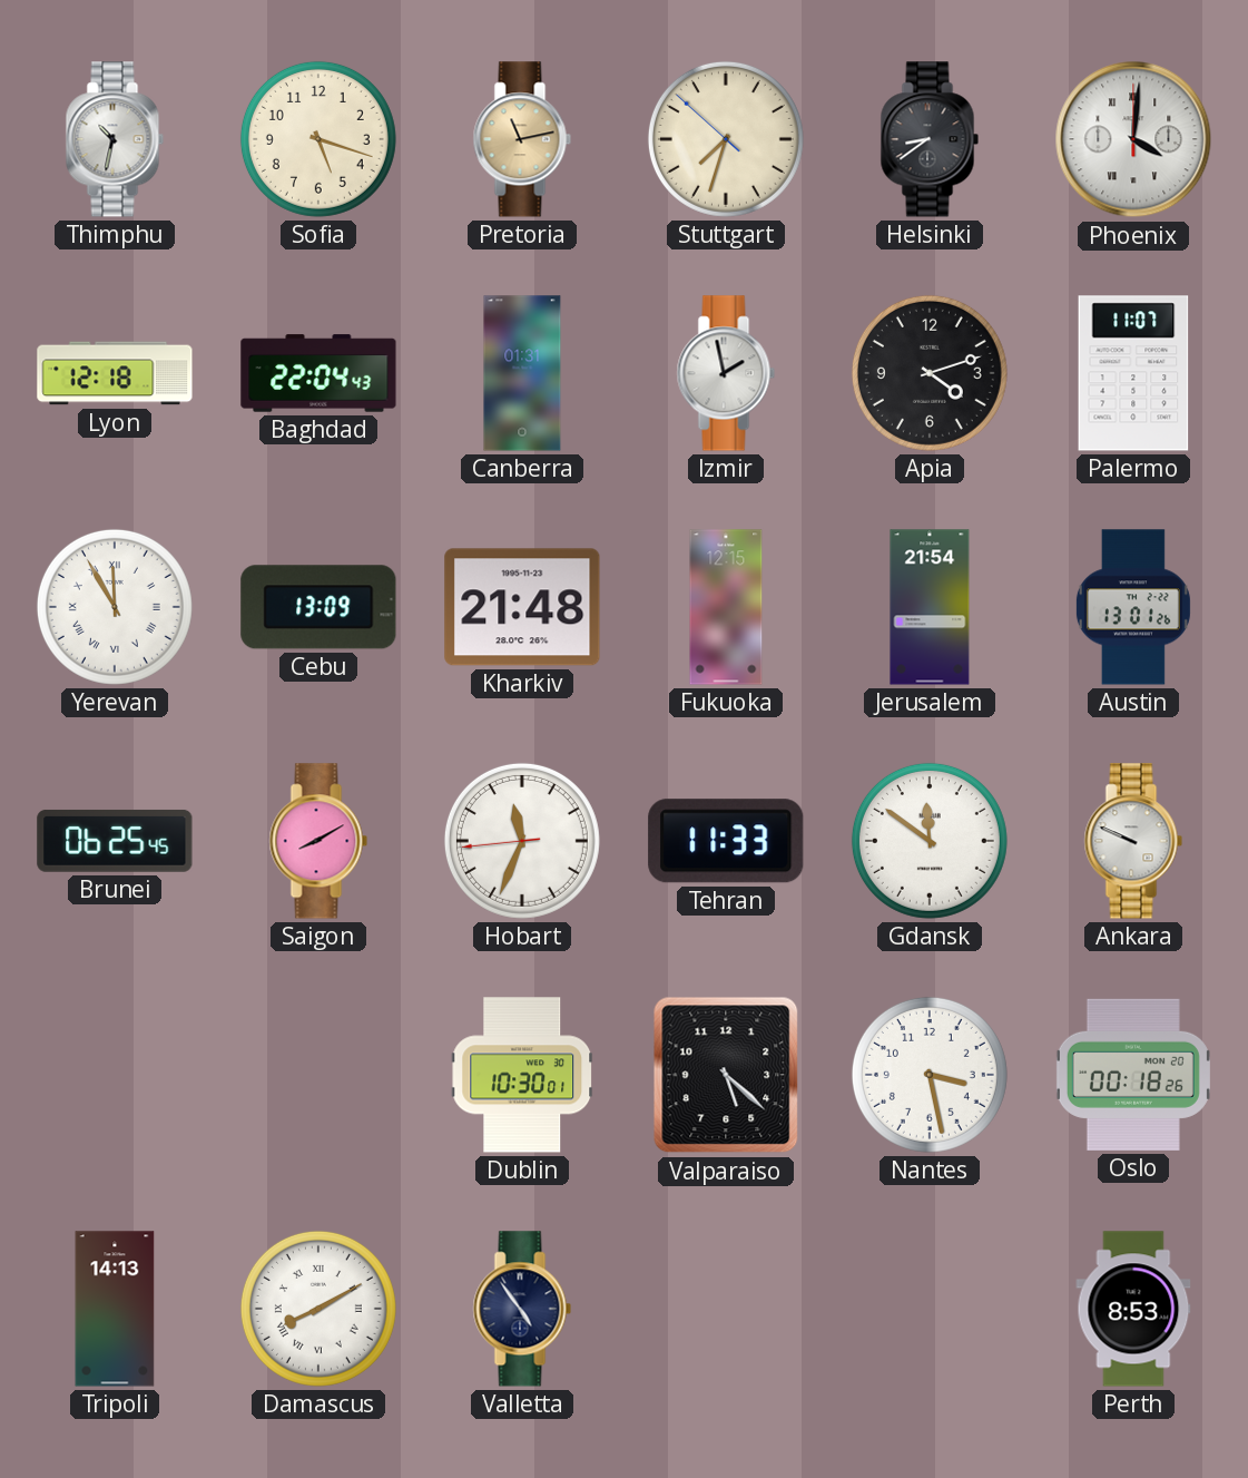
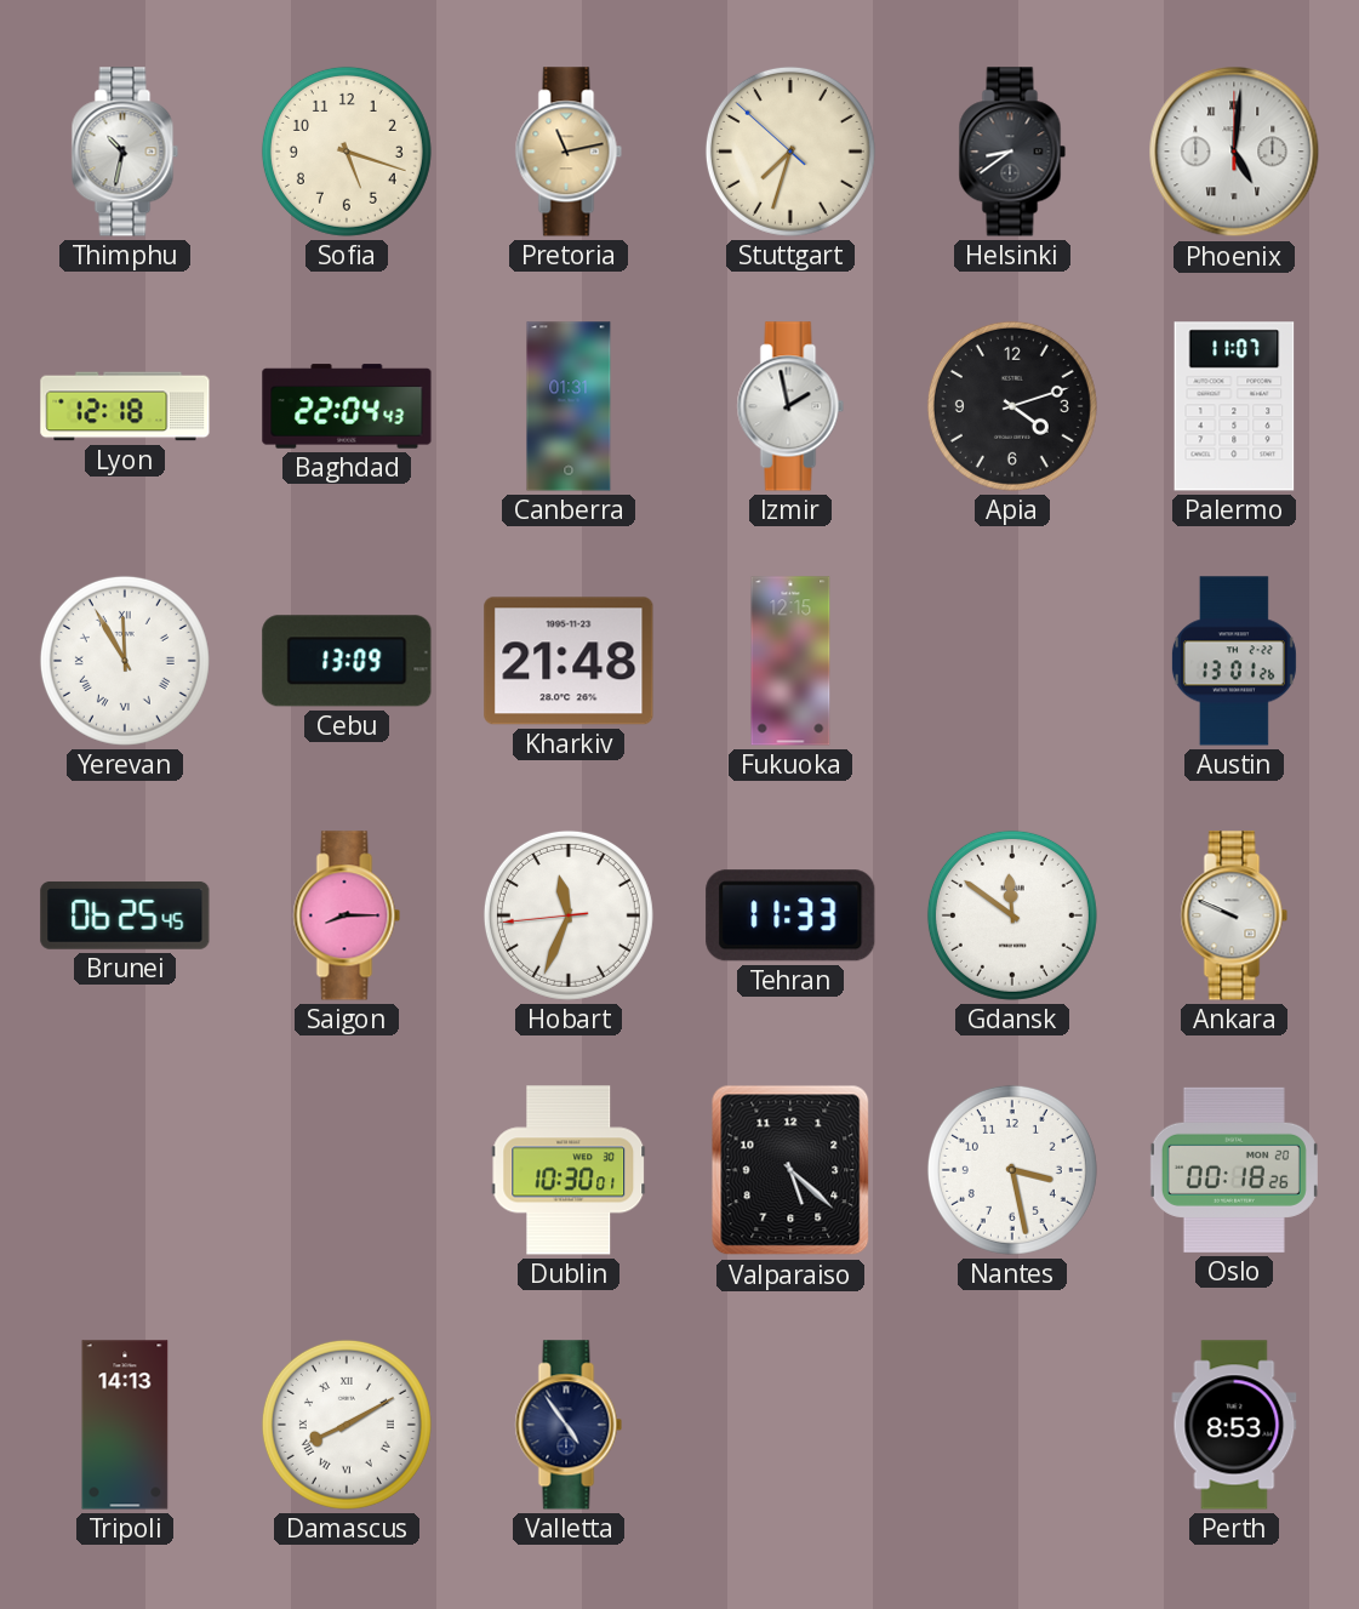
Phoenix: 4:01 -> 5:01
Jerusalem: 21:54 -> none
Saigon: 8:10 -> 8:15
